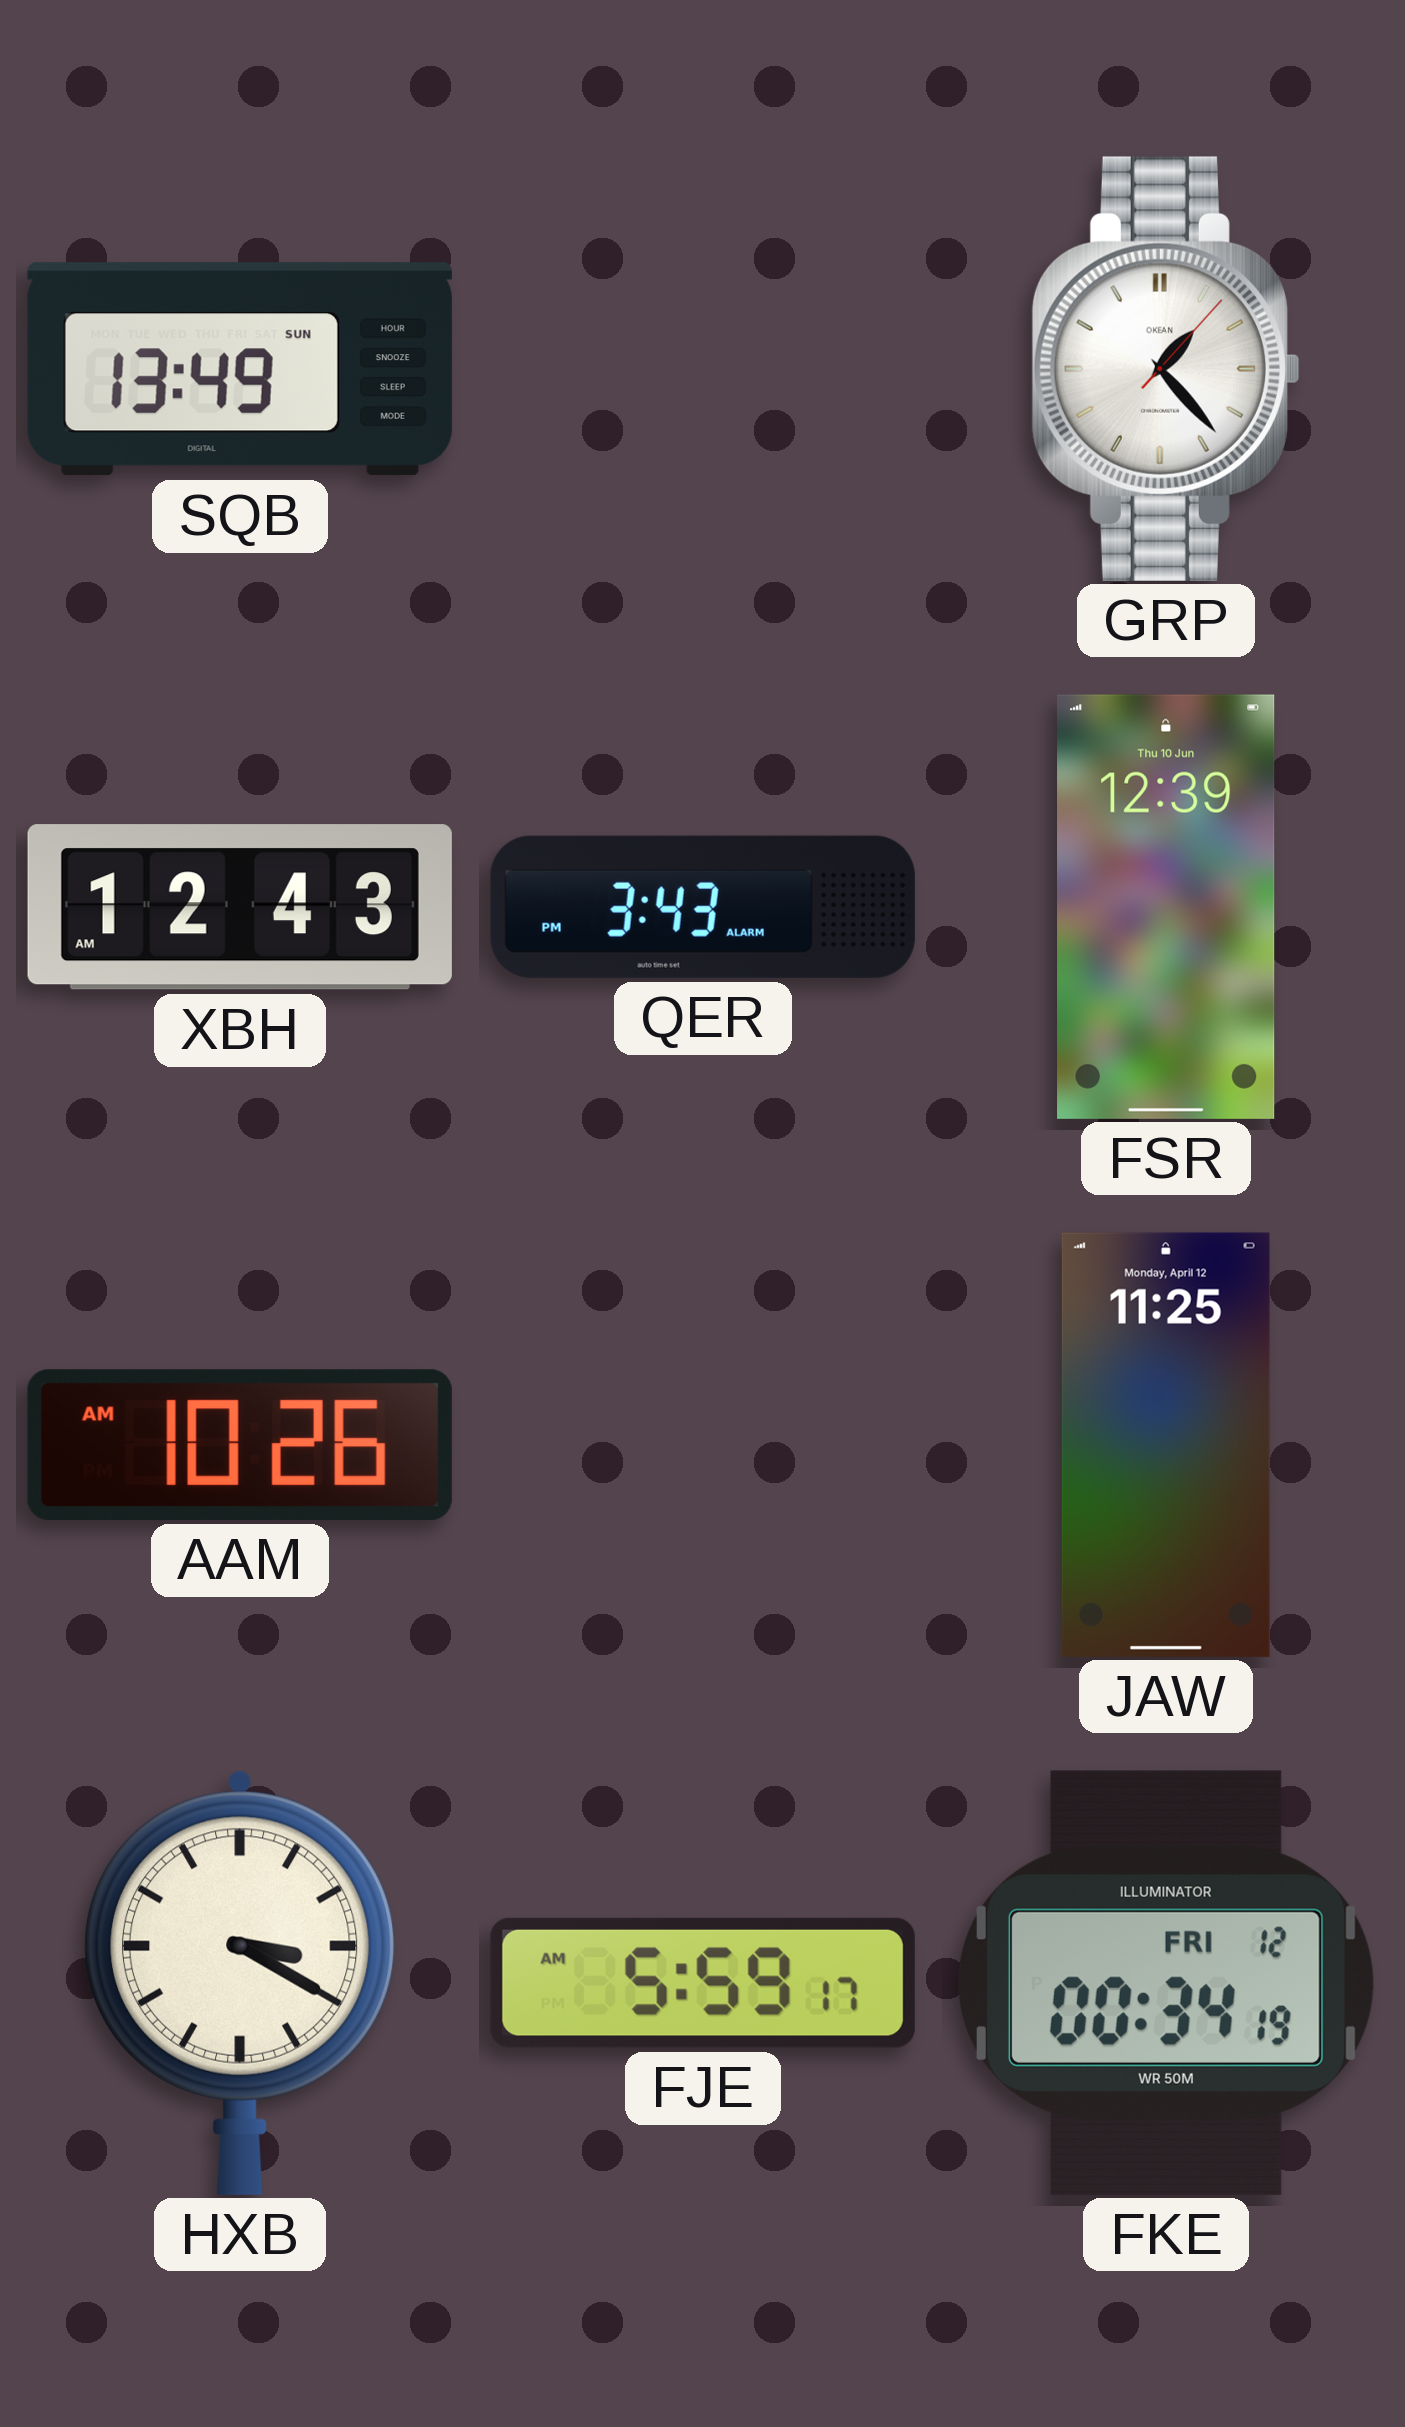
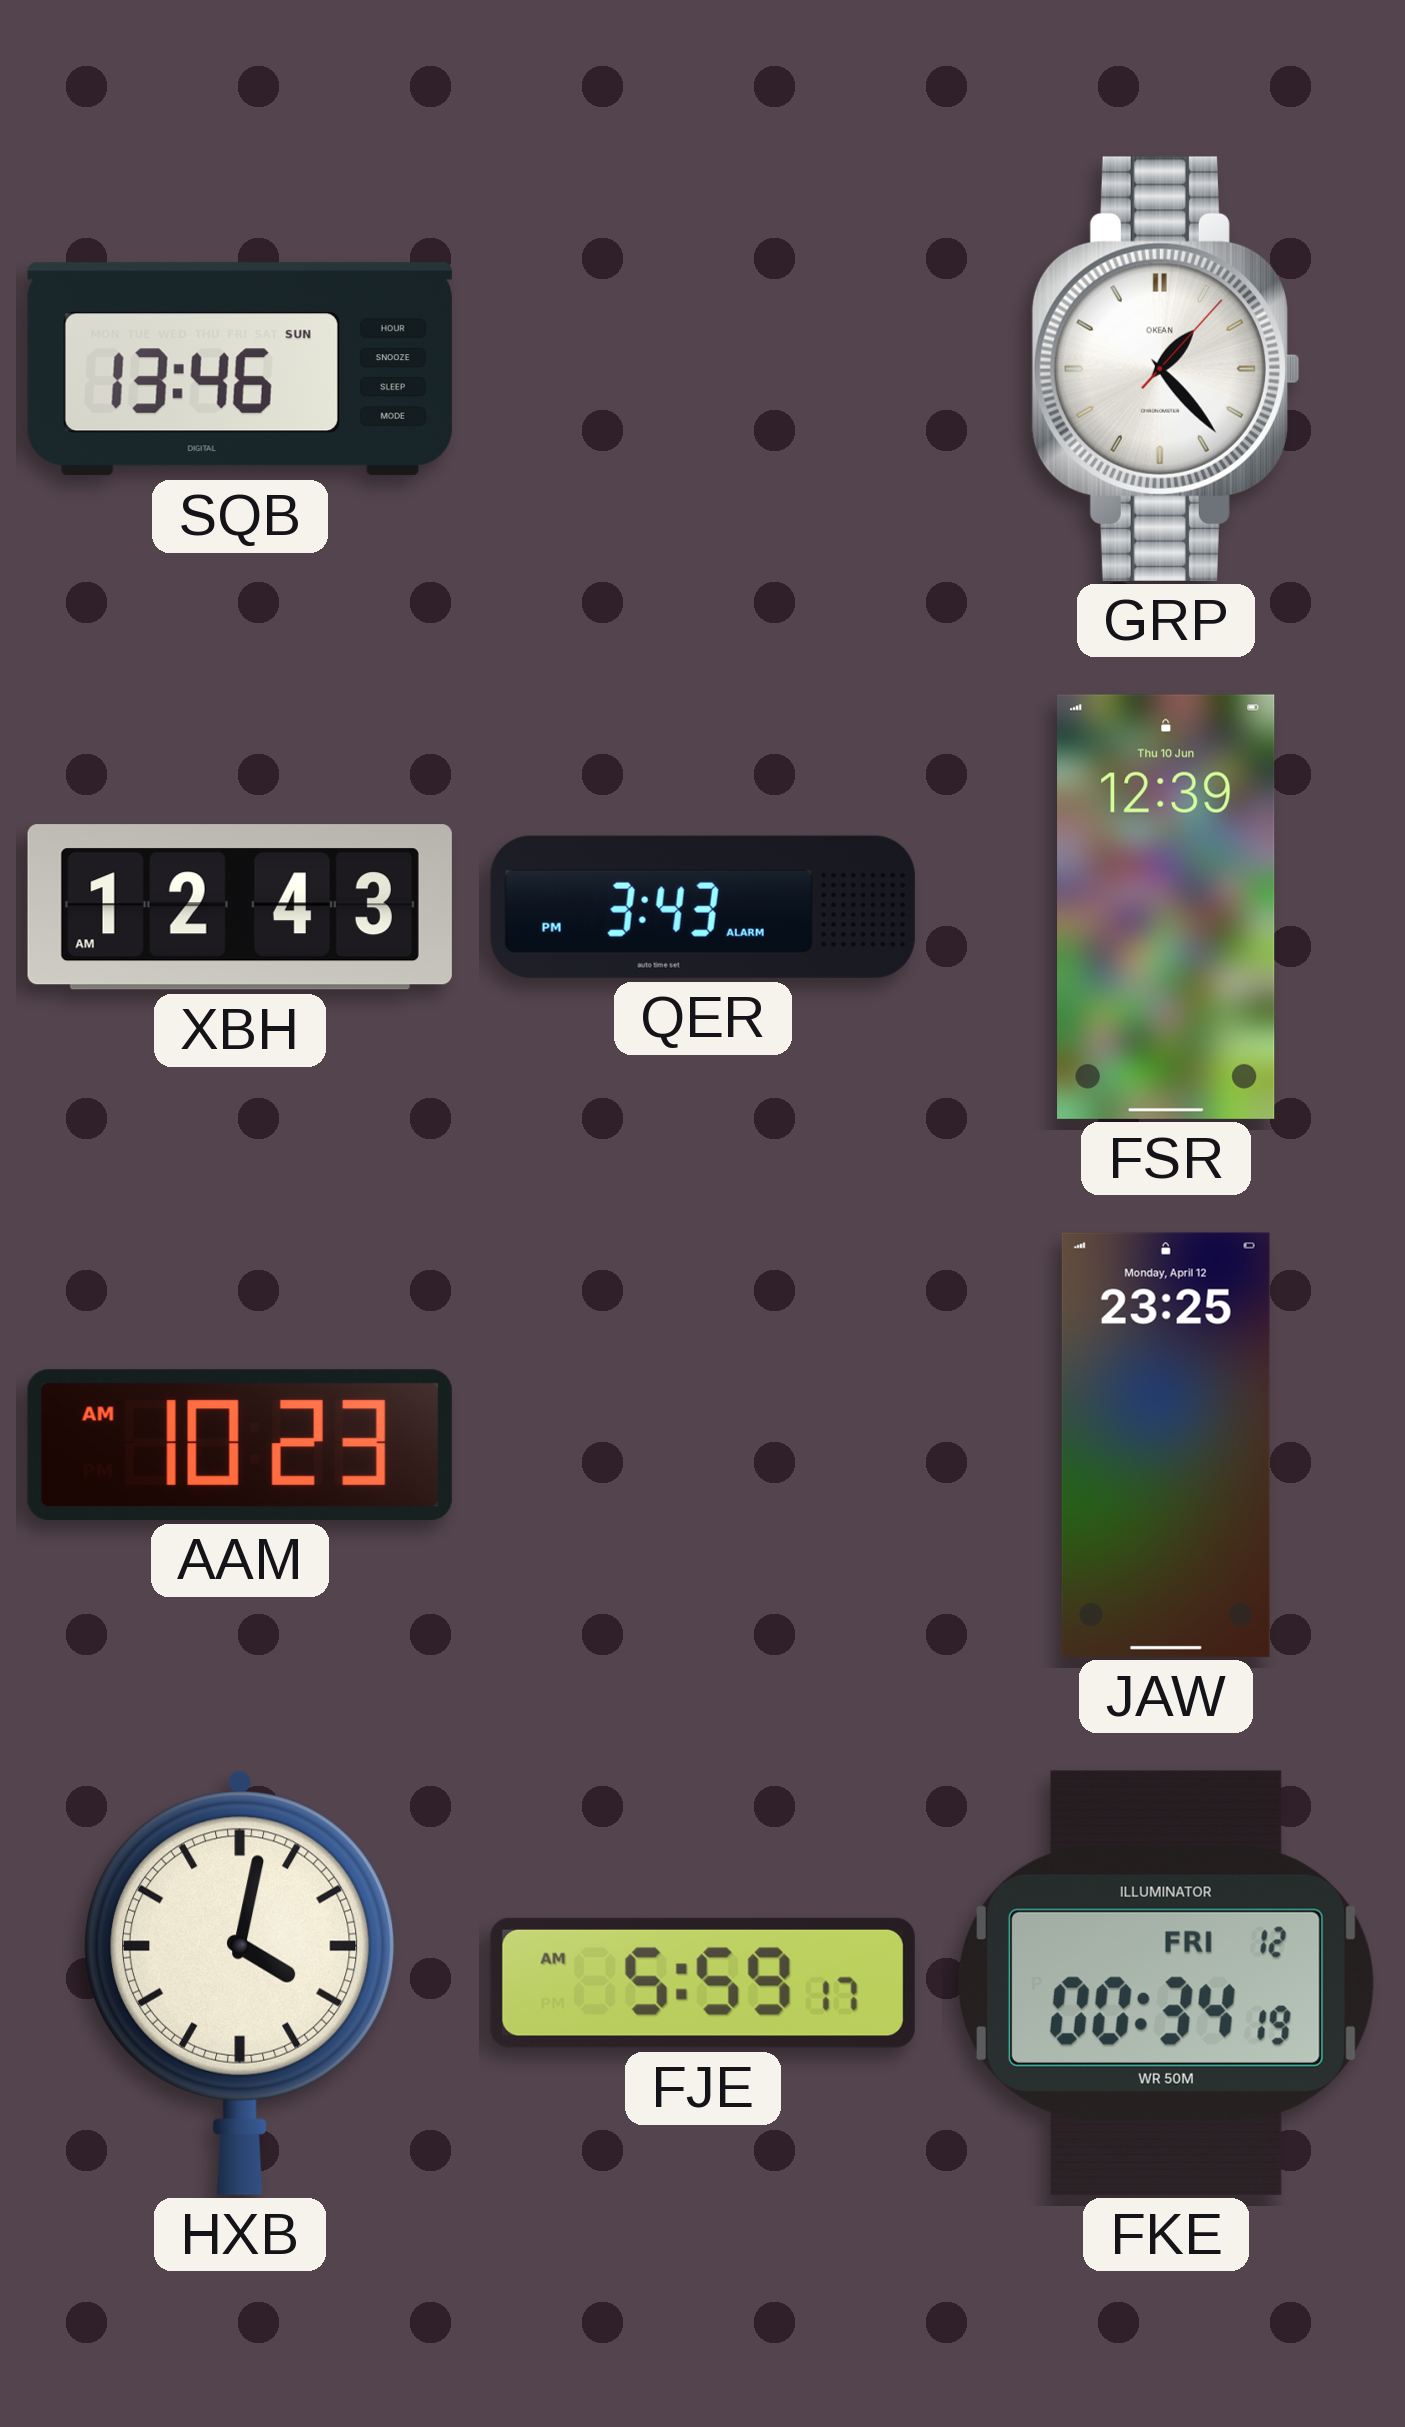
SQB: 13:49 -> 13:46
AAM: 10:26 -> 10:23
JAW: 11:25 -> 23:25
HXB: 3:20 -> 4:02
